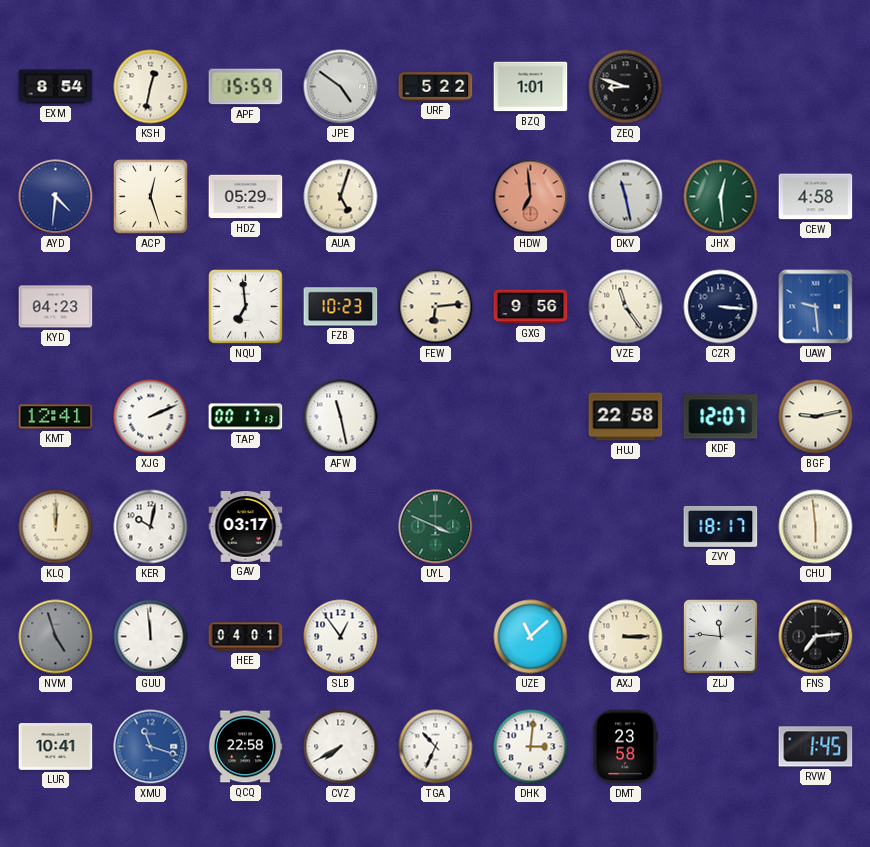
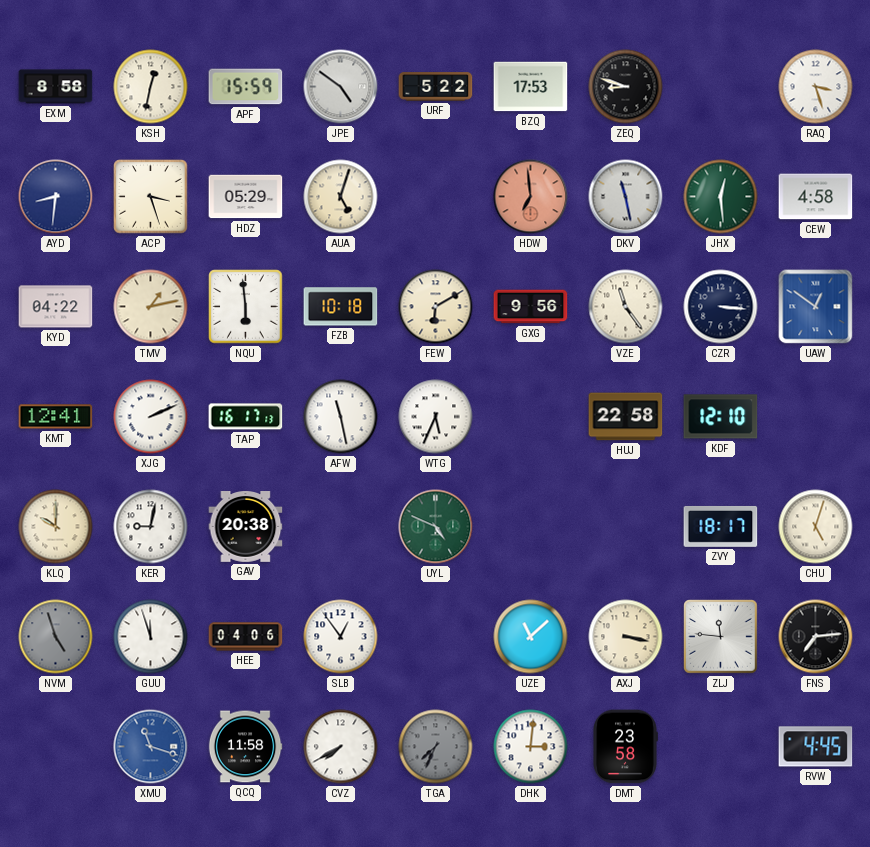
EXM: 8:54 -> 8:58
BZQ: 1:01 -> 17:53
RAQ: none -> 3:27
AYD: 4:31 -> 8:31
ACP: 12:27 -> 3:27
KYD: 04:23 -> 04:22
TMV: none -> 1:13
NQU: 6:59 -> 5:59
FZB: 10:23 -> 10:18
FEW: 6:14 -> 6:10
UAW: 9:29 -> 12:51
TAP: 00:17 -> 16:17
WTG: none -> 5:34
KDF: 12:07 -> 12:10
BGF: 9:13 -> none
KLQ: 12:00 -> 10:00
KER: 10:02 -> 9:02
GAV: 03:17 -> 20:38
UYL: 3:49 -> 4:49
CHU: 5:59 -> 5:03
GUU: 11:59 -> 11:57
HEE: 04:01 -> 04:06
AXJ: 3:15 -> 3:17
LUR: 10:41 -> none
QCQ: 22:58 -> 11:58
TGA: 10:34 -> 7:34
TGA dial: white -> grey
RVW: 1:45 -> 4:45
